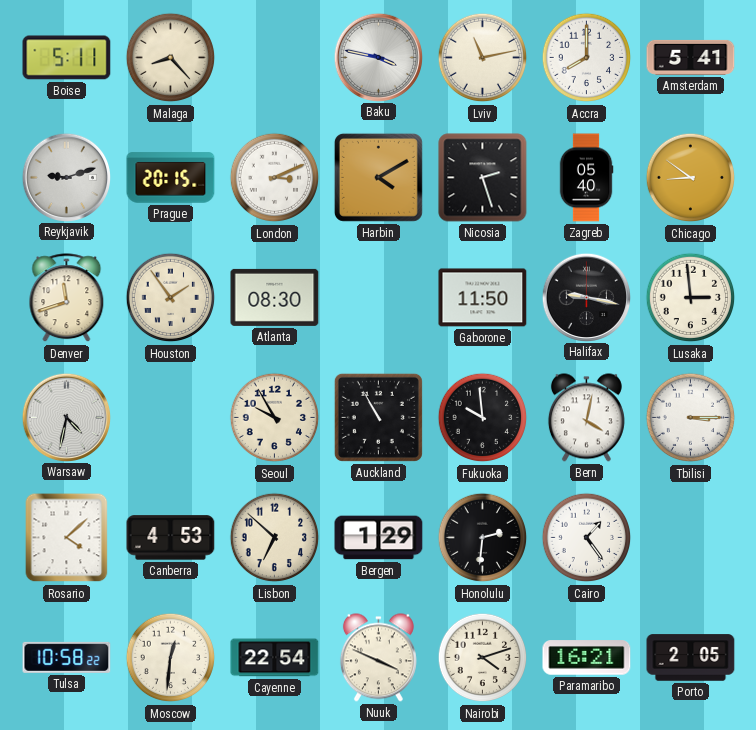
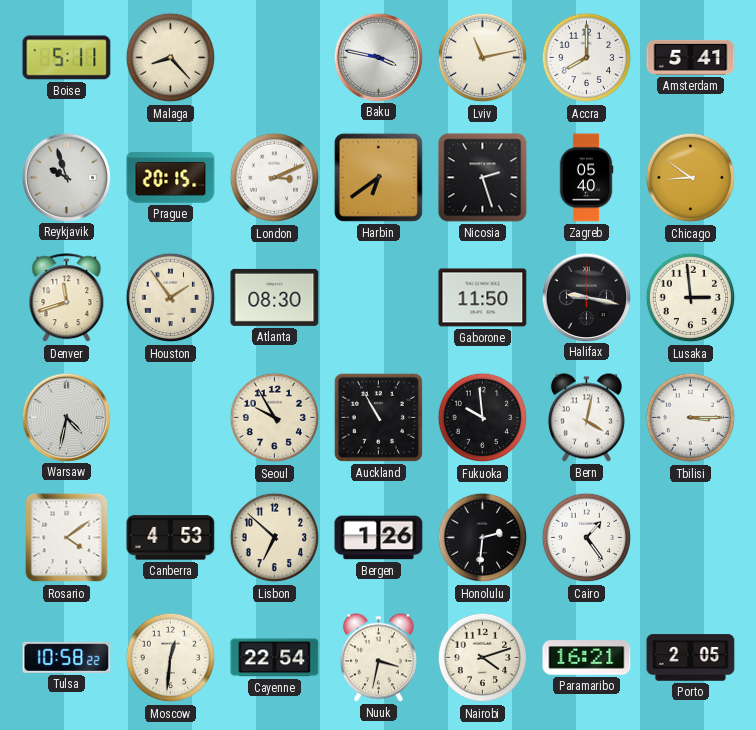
Reykjavik: 9:12 -> 9:57
Harbin: 4:10 -> 6:39
Rosario: 4:08 -> 4:09
Bergen: 1:29 -> 1:26
Nuuk: 3:49 -> 3:32
